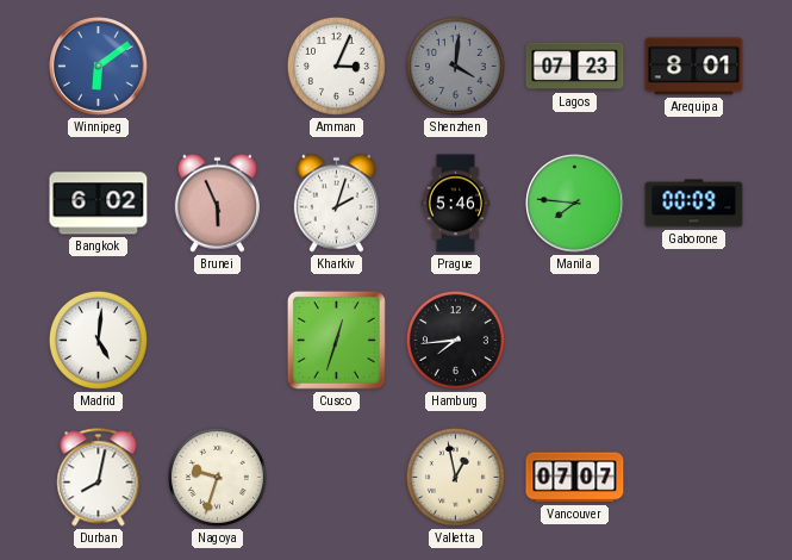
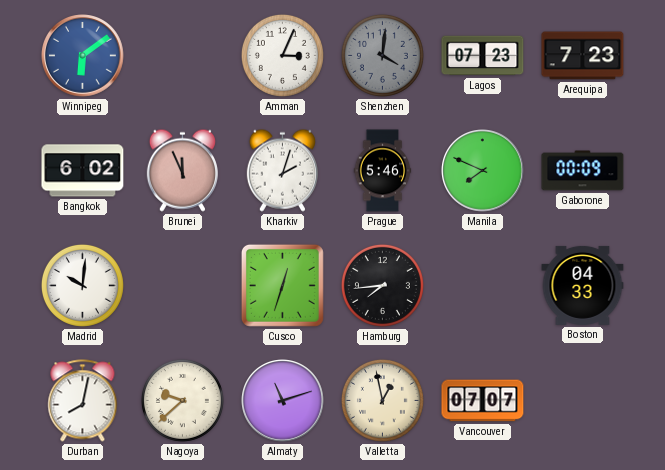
Arequipa: 8:01 -> 7:23
Brunei: 5:56 -> 11:56
Manila: 7:46 -> 7:49
Madrid: 5:01 -> 10:01
Boston: none -> 04:33
Nagoya: 9:33 -> 9:38
Almaty: none -> 11:12
